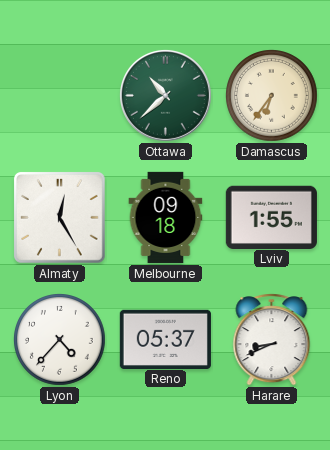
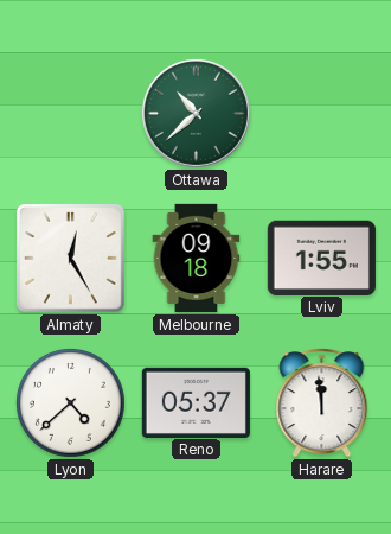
Damascus: 6:36 -> none
Lyon: 4:37 -> 4:38
Harare: 8:41 -> 11:59
